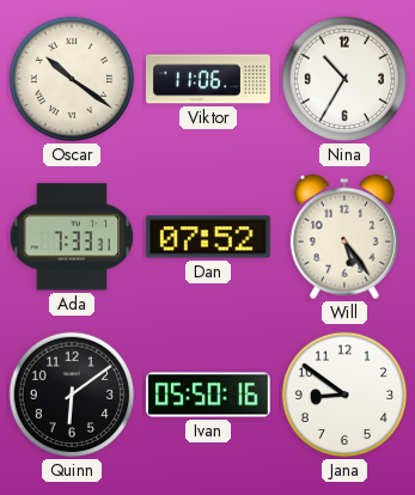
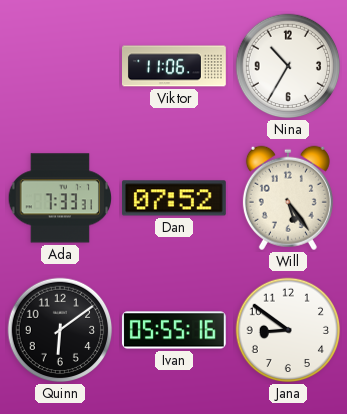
Oscar: 10:21 -> none
Ivan: 05:50 -> 05:55
